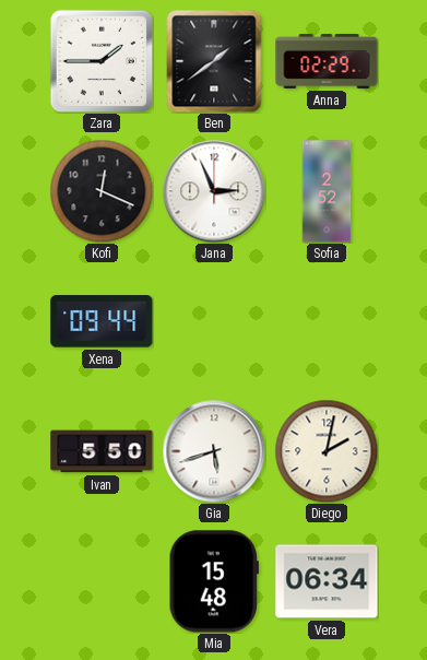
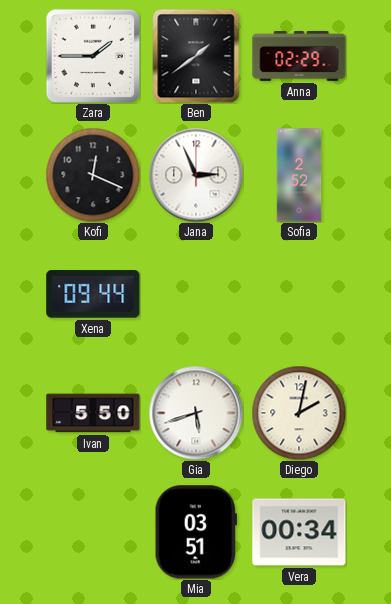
Mia: 15:48 -> 03:51
Vera: 06:34 -> 00:34
